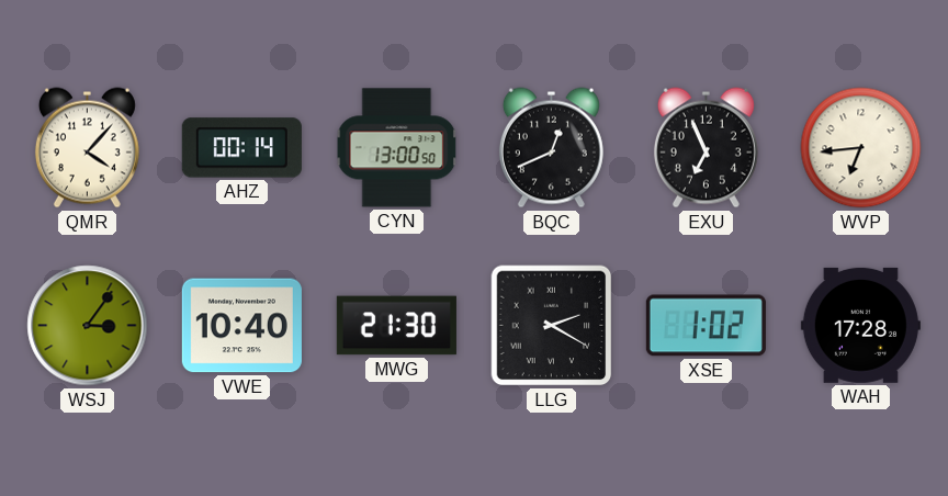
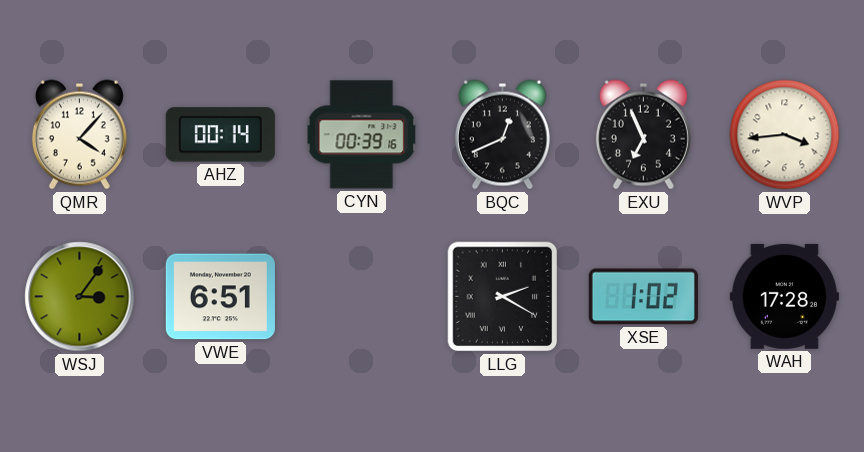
CYN: 13:00 -> 00:39
WVP: 6:44 -> 3:44
VWE: 10:40 -> 6:51
MWG: 21:30 -> none
